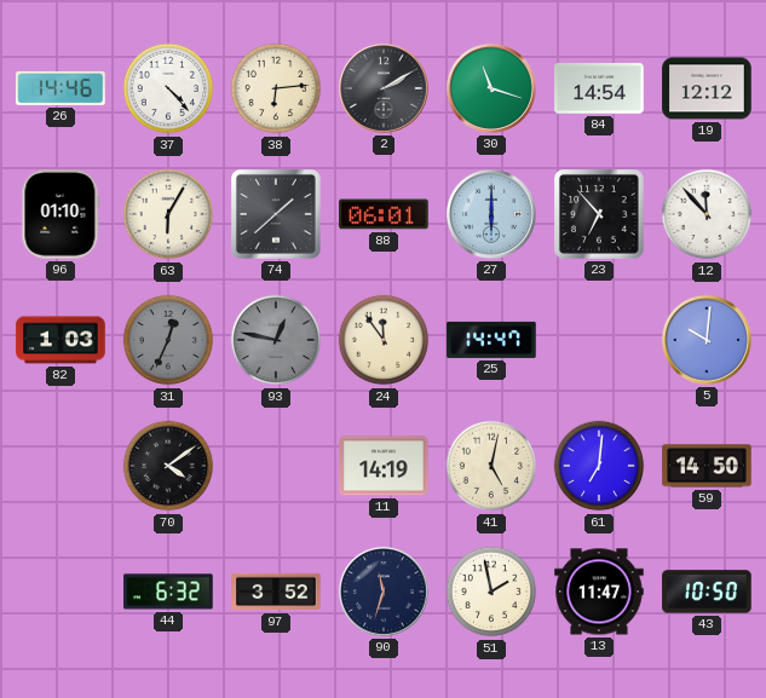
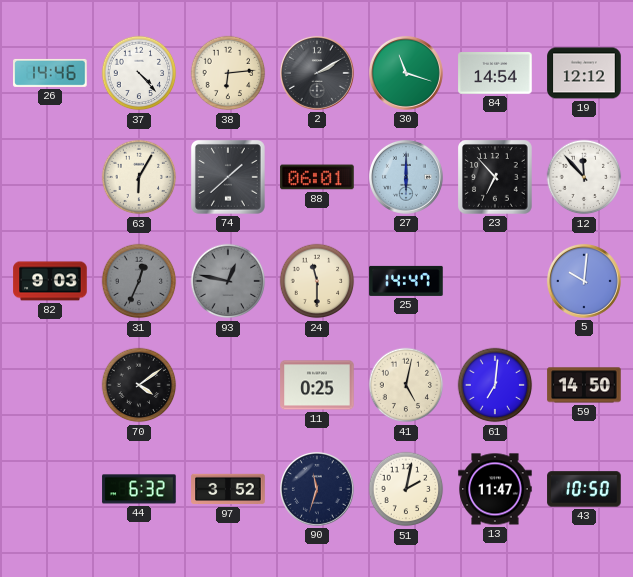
96: 01:10 -> none
82: 1:03 -> 9:03
24: 11:54 -> 11:30
11: 14:19 -> 0:25
51: 1:58 -> 2:02
